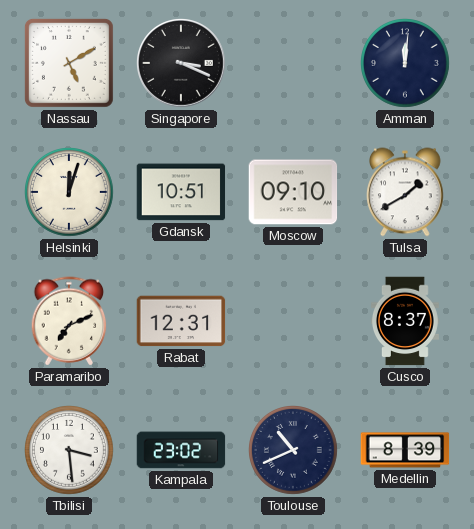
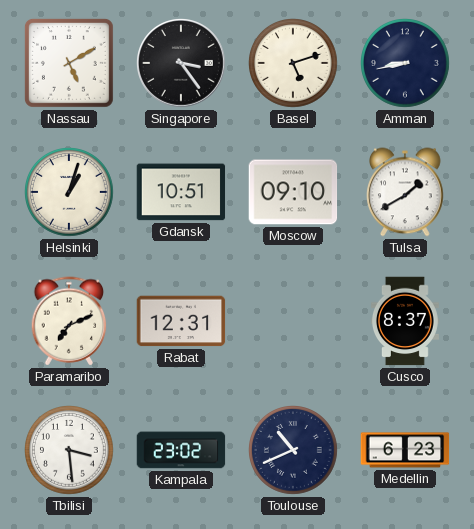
Singapore: 3:19 -> 3:24
Basel: none -> 5:12
Amman: 12:01 -> 8:43
Helsinki: 12:03 -> 1:03
Medellin: 8:39 -> 6:23
